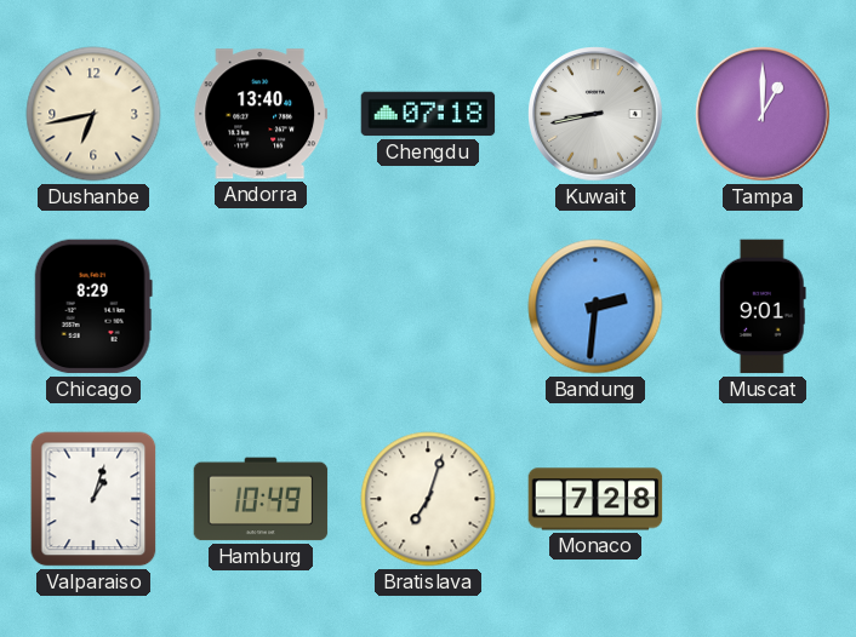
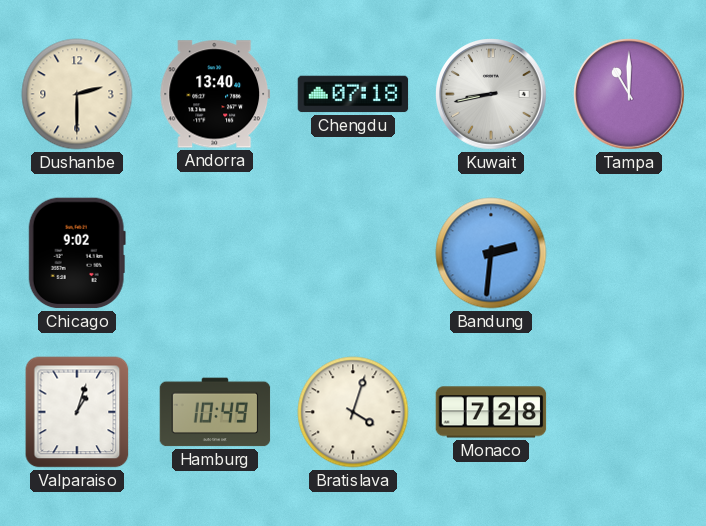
Dushanbe: 6:43 -> 2:30
Tampa: 1:00 -> 11:00
Chicago: 8:29 -> 9:02
Muscat: 9:01 -> none
Bratislava: 7:03 -> 4:03
